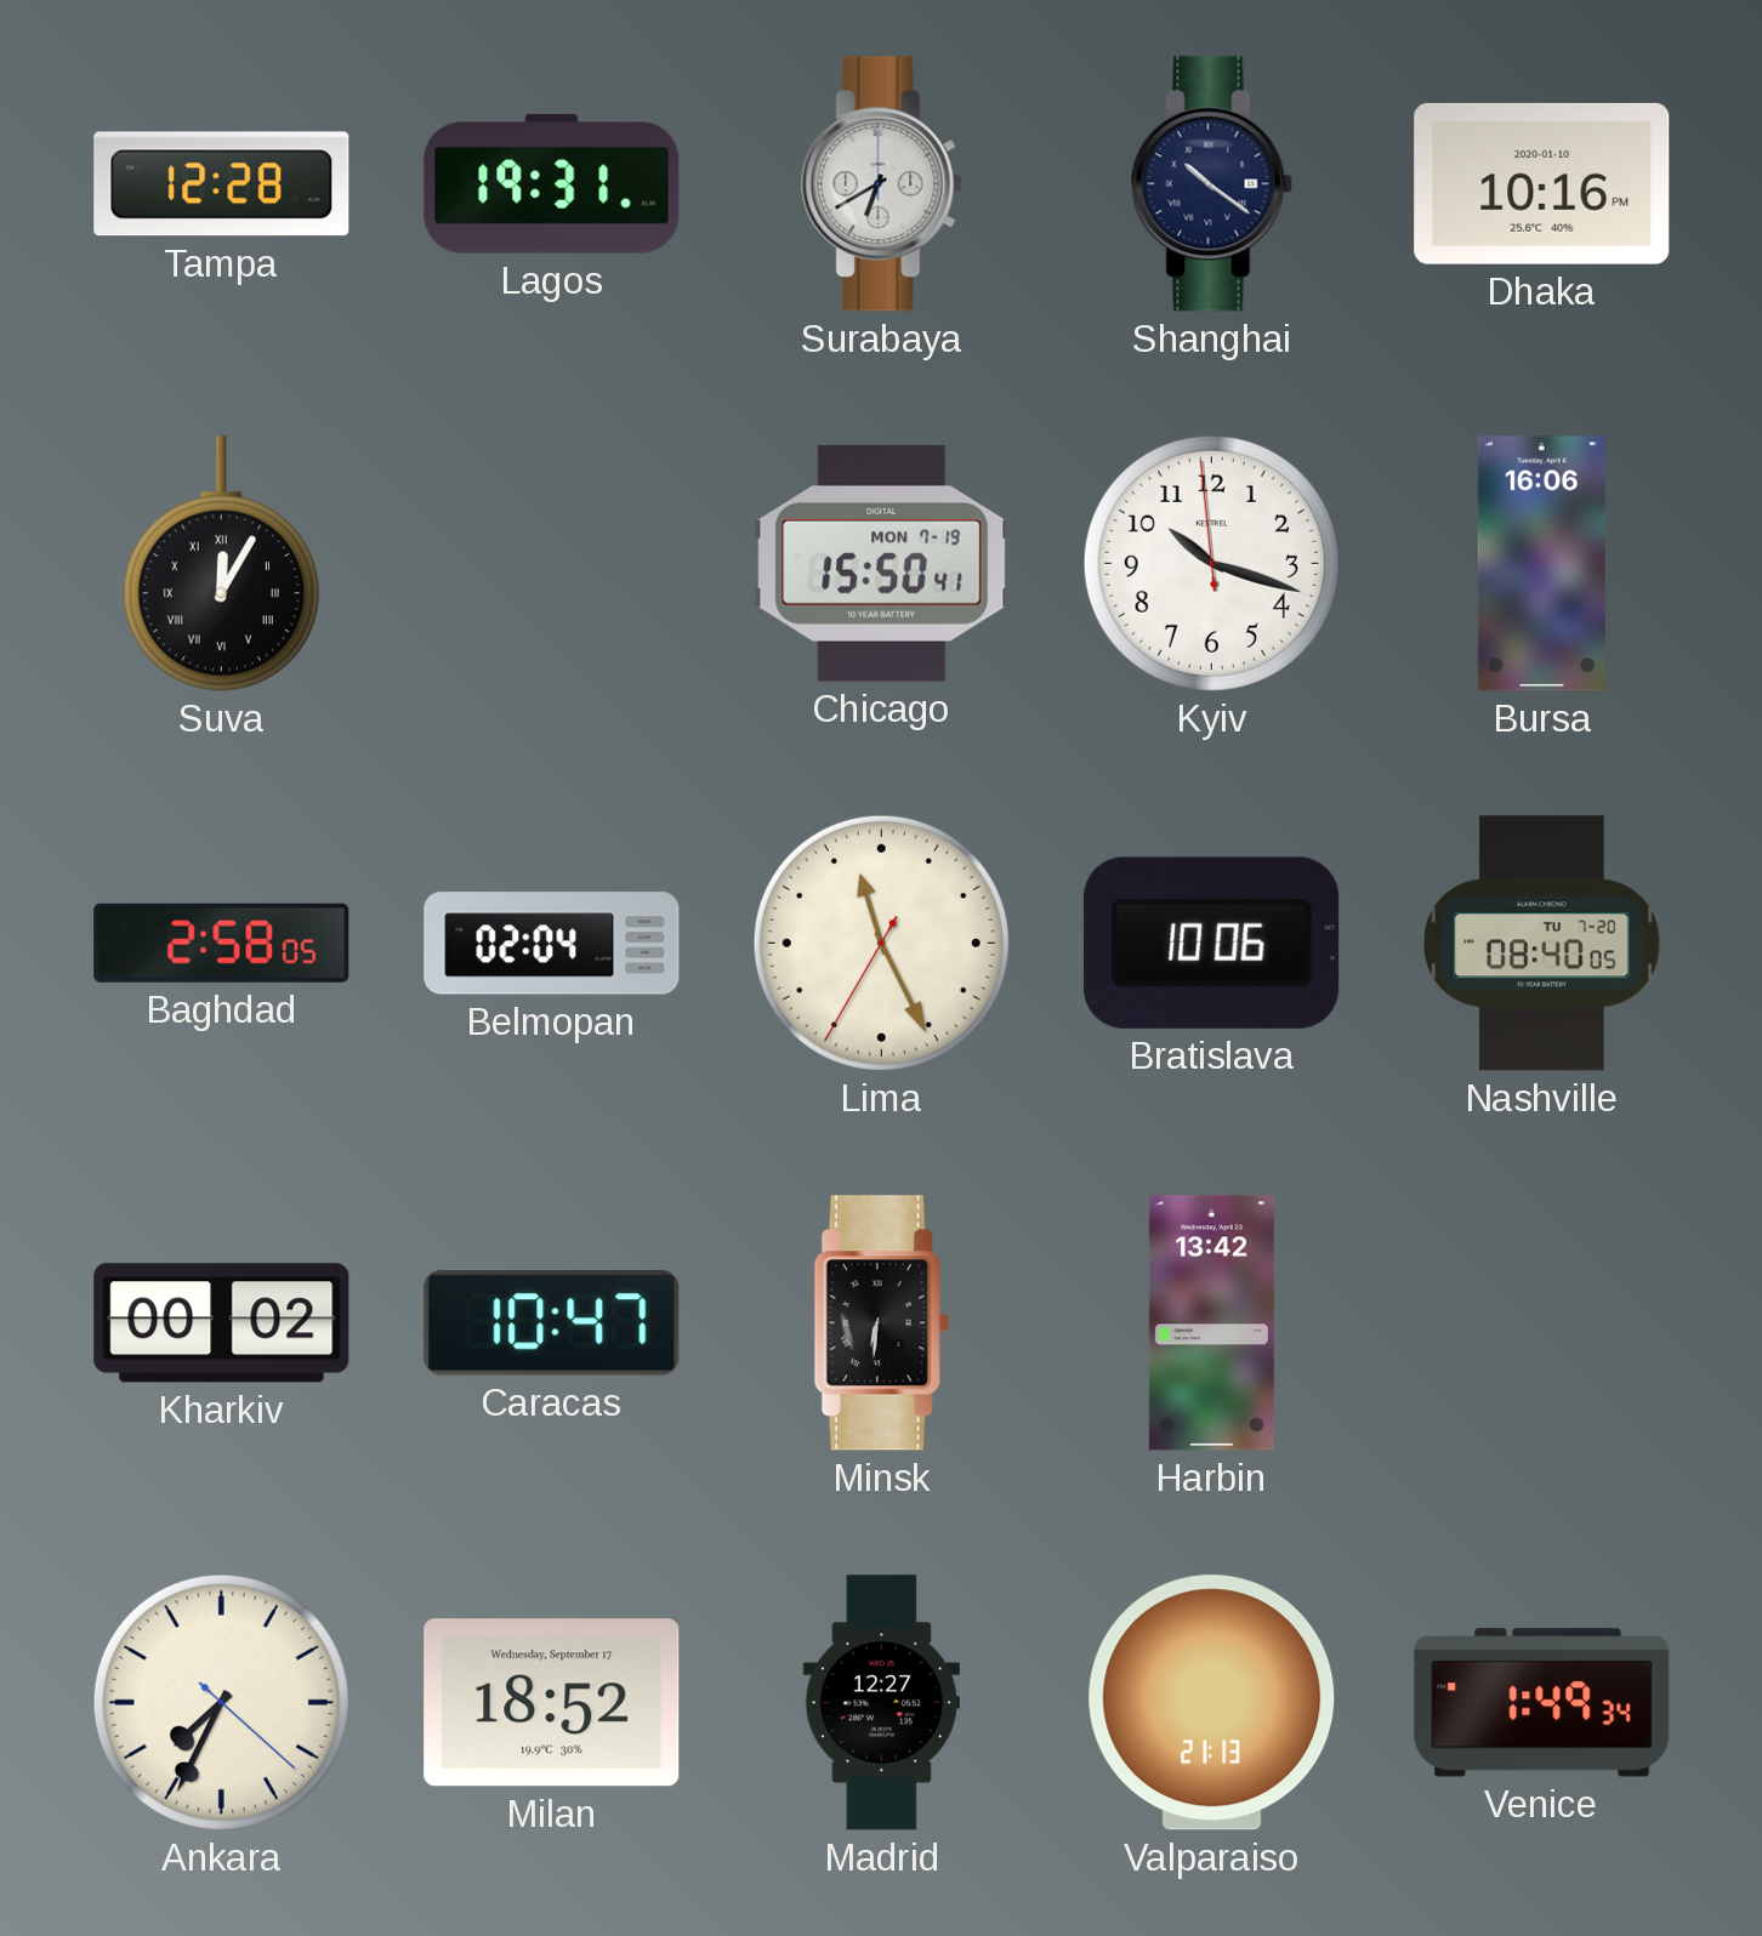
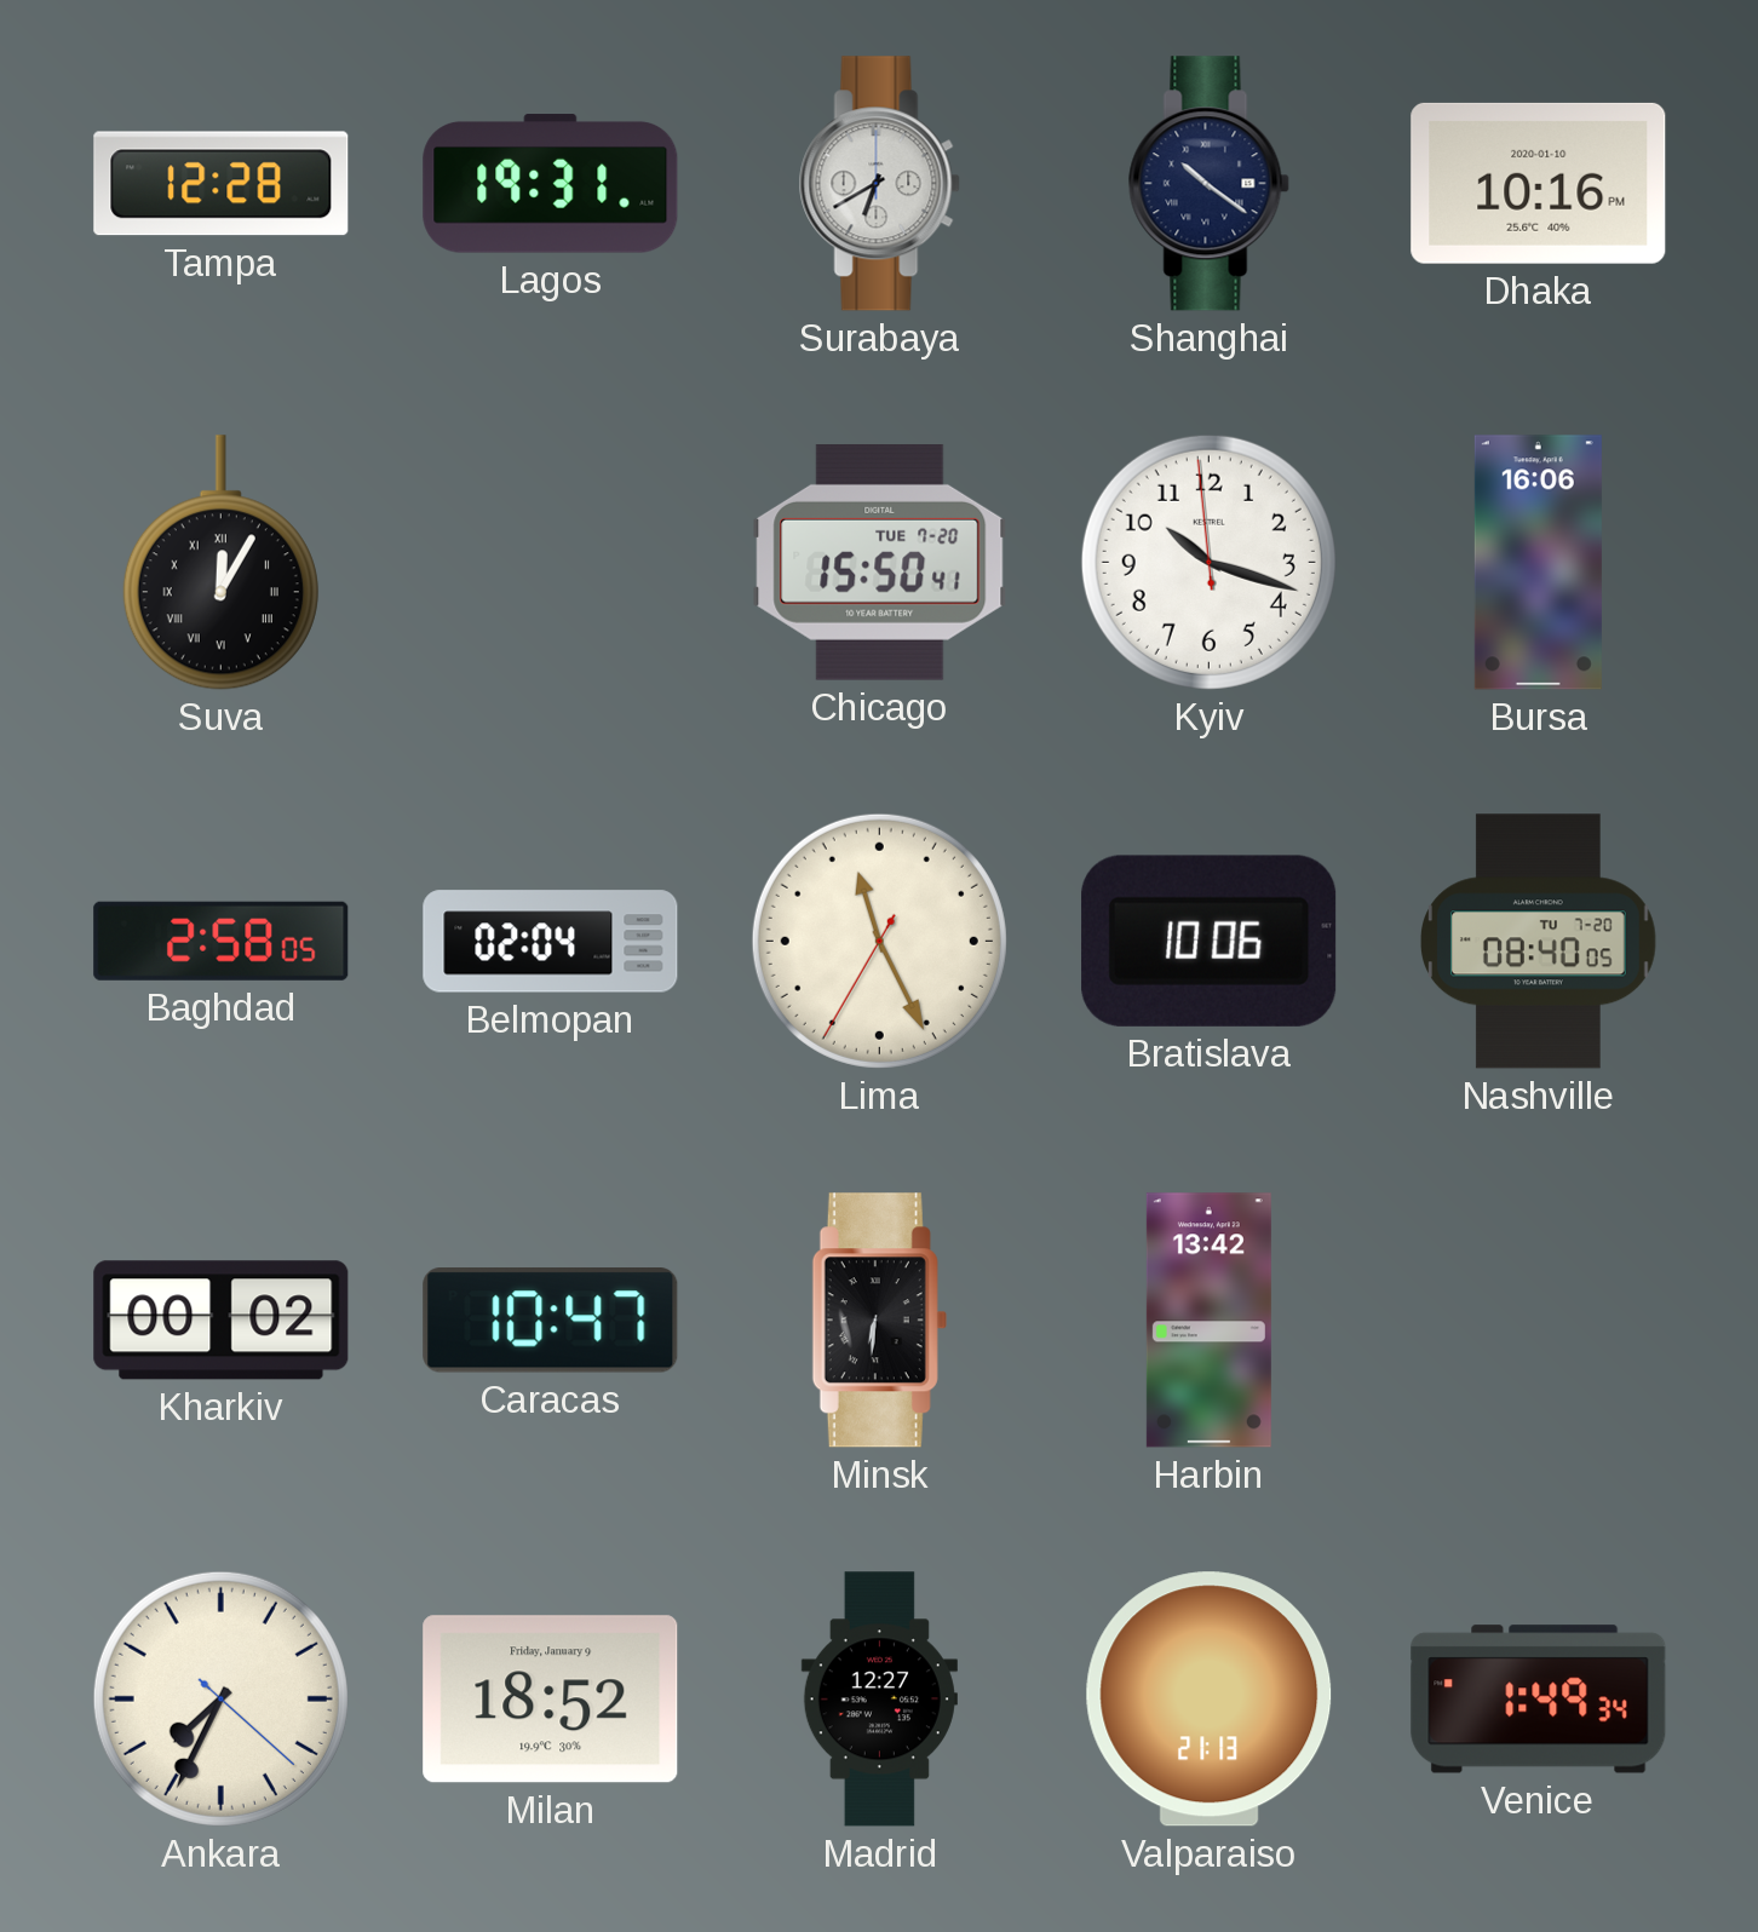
Chicago date: MON 7-19 -> TUE 7-20
Milan date: Wednesday, September 17 -> Friday, January 9
